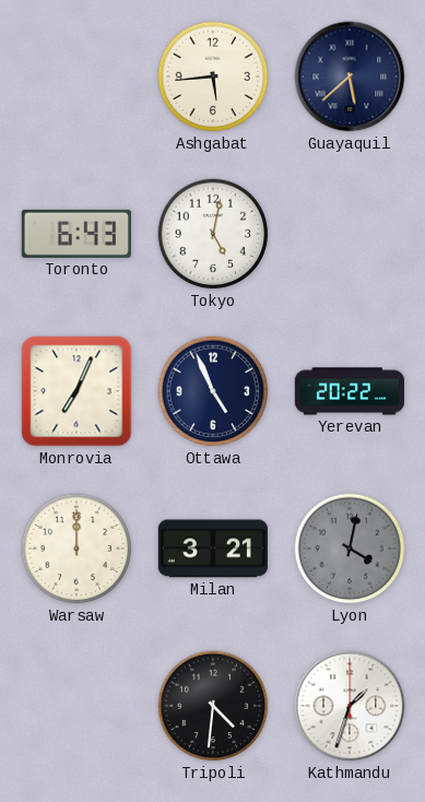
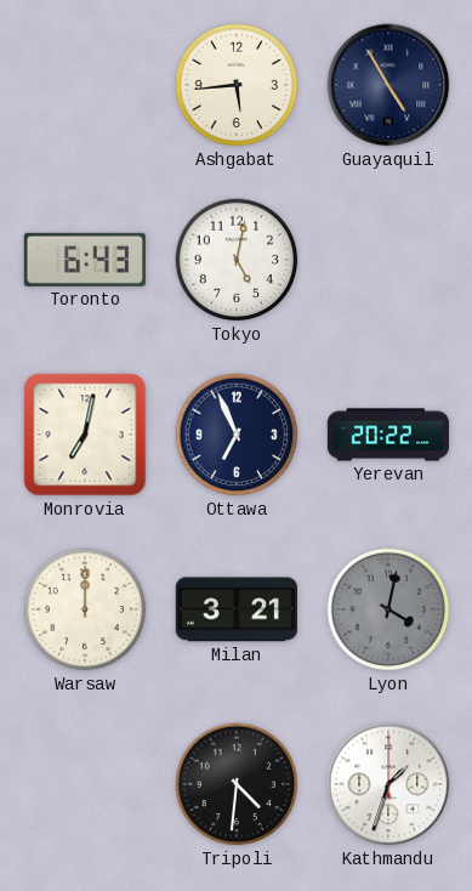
Guayaquil: 5:38 -> 4:55
Monrovia: 7:04 -> 7:02
Ottawa: 4:56 -> 6:56
